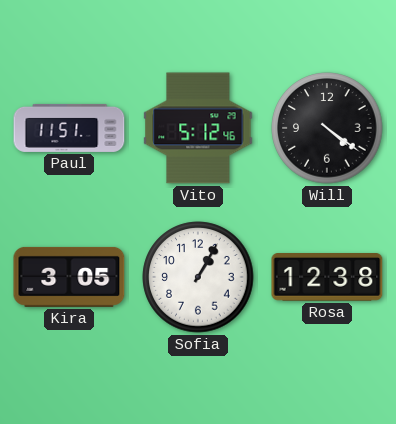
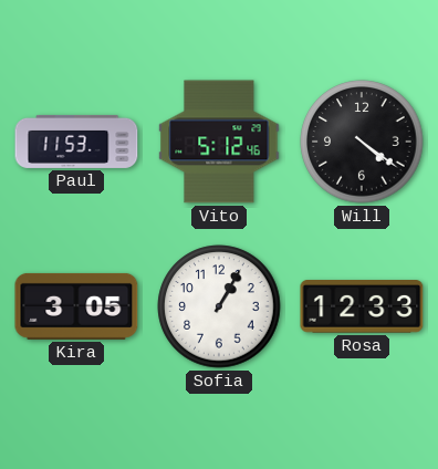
Paul: 11:51 -> 11:53
Rosa: 12:38 -> 12:33
